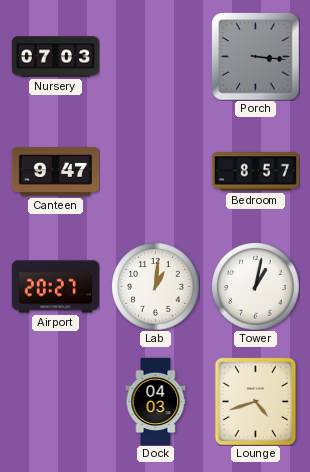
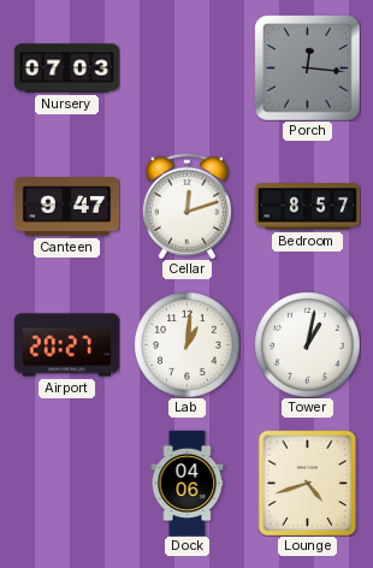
Porch: 3:16 -> 12:16
Cellar: none -> 12:12
Dock: 04:03 -> 04:06
